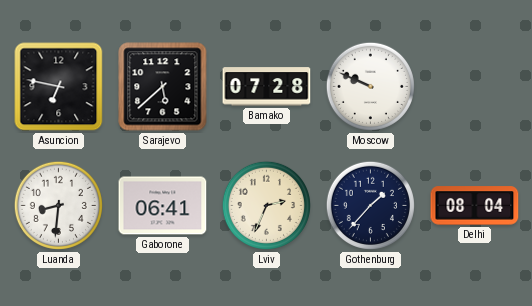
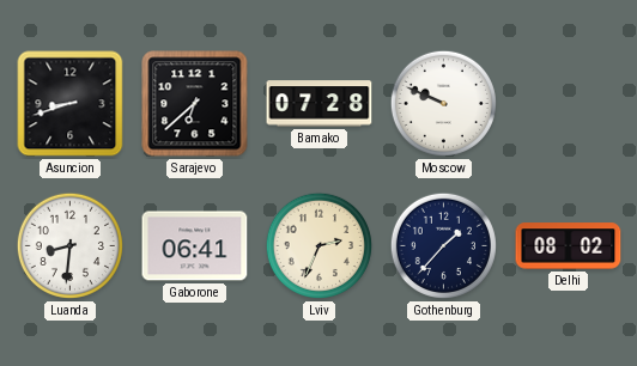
Asuncion: 6:47 -> 8:42
Sarajevo: 5:38 -> 6:38
Delhi: 08:04 -> 08:02
